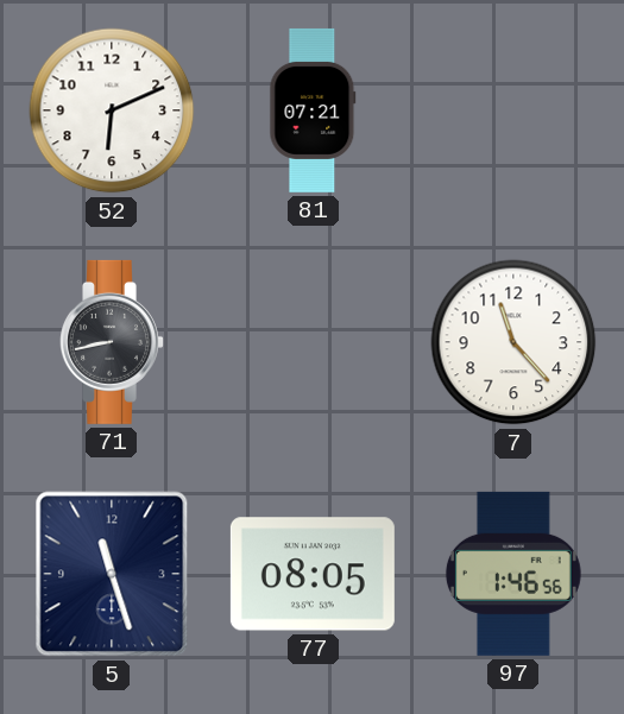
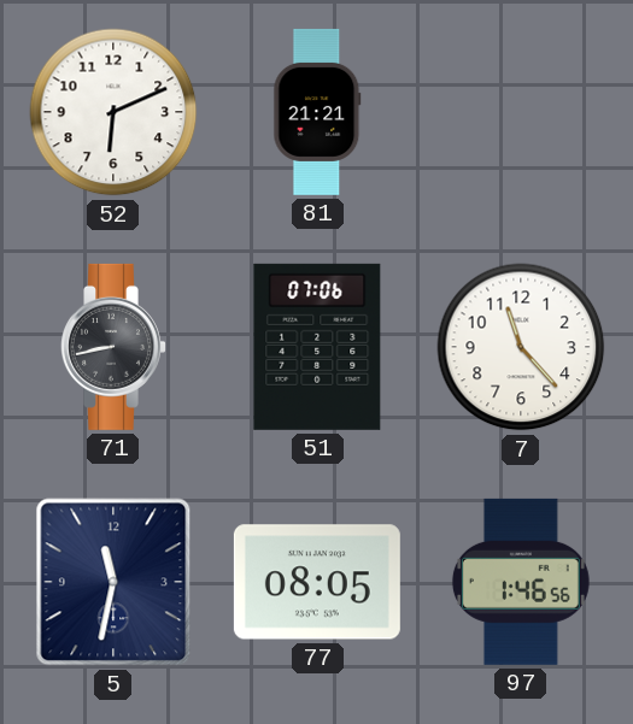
81: 07:21 -> 21:21
51: none -> 07:06
5: 11:27 -> 11:32
